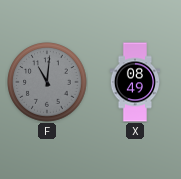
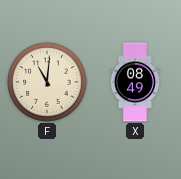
F dial: grey -> cream
